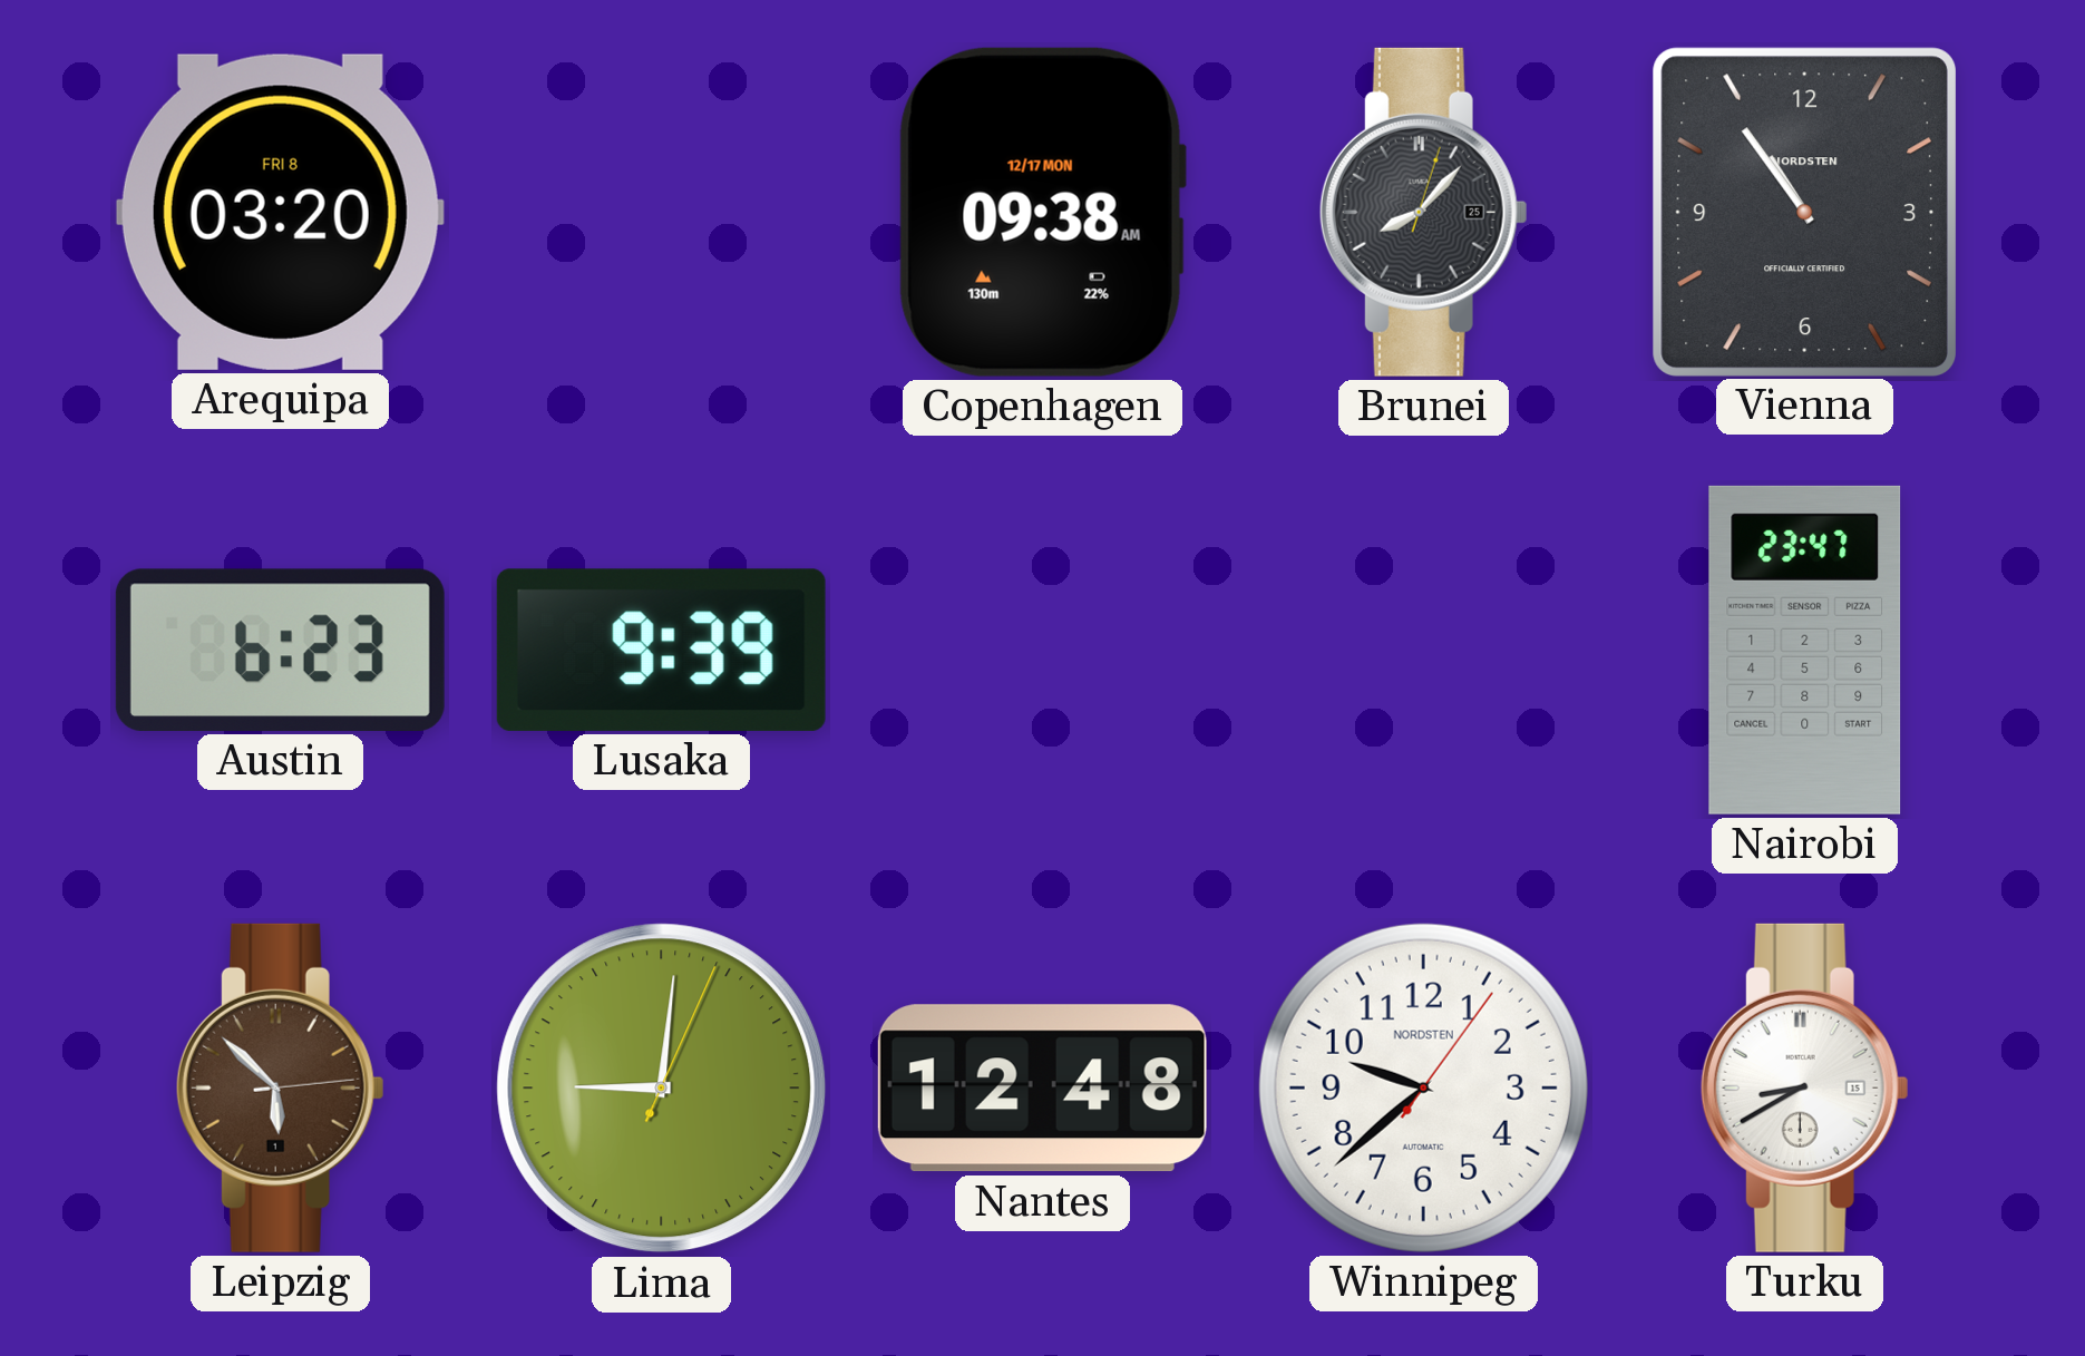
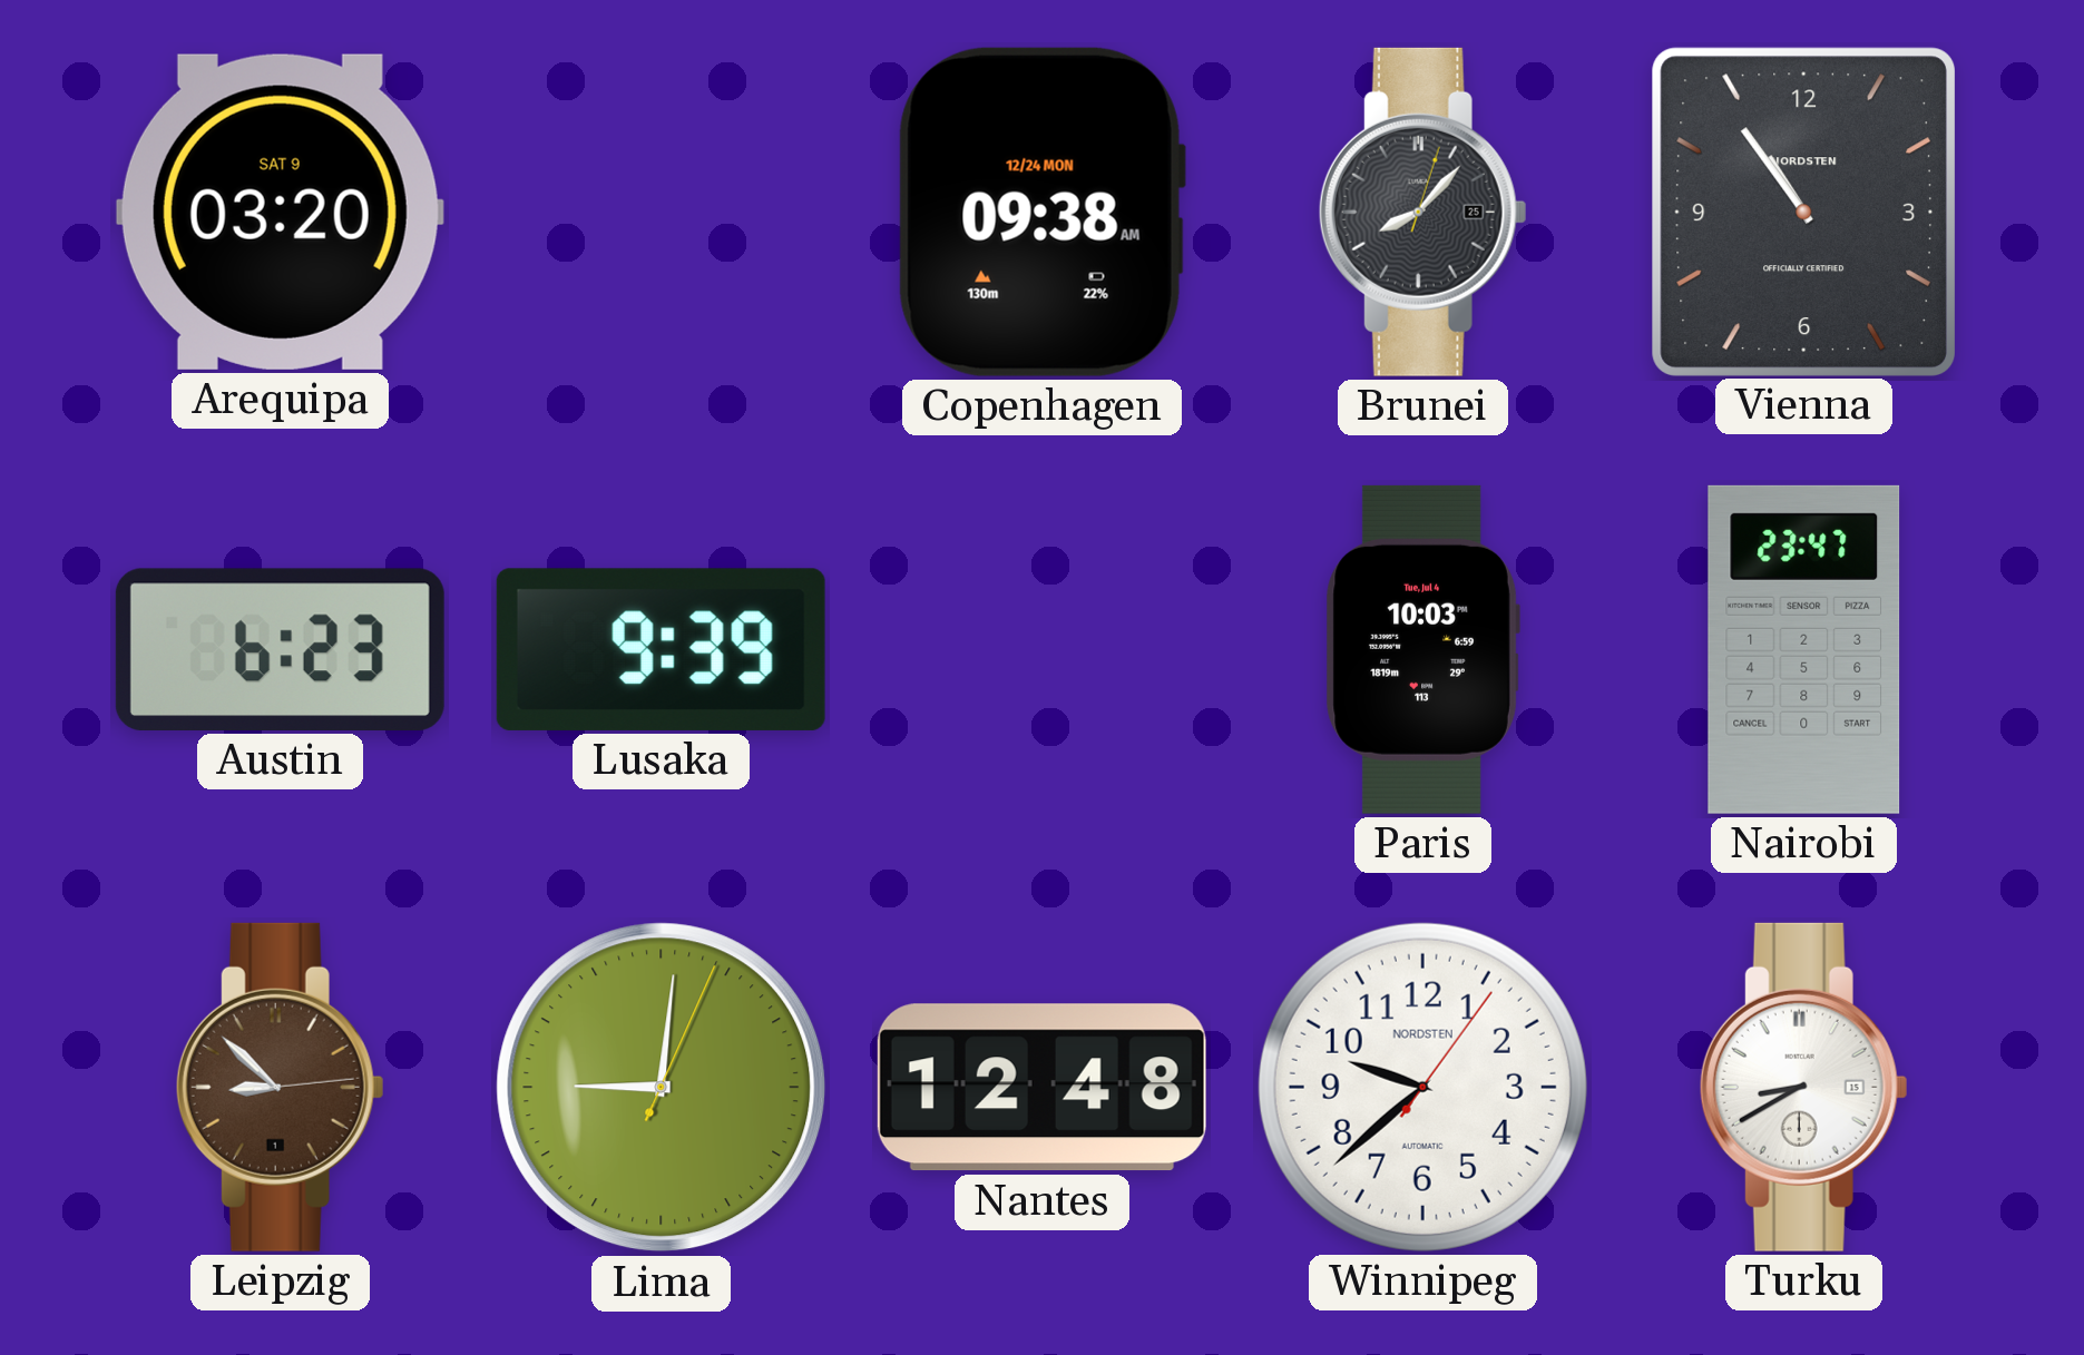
Arequipa date: FRI 8 -> SAT 9
Copenhagen date: 12/17 MON -> 12/24 MON
Paris: none -> 10:03
Leipzig: 5:52 -> 8:52
